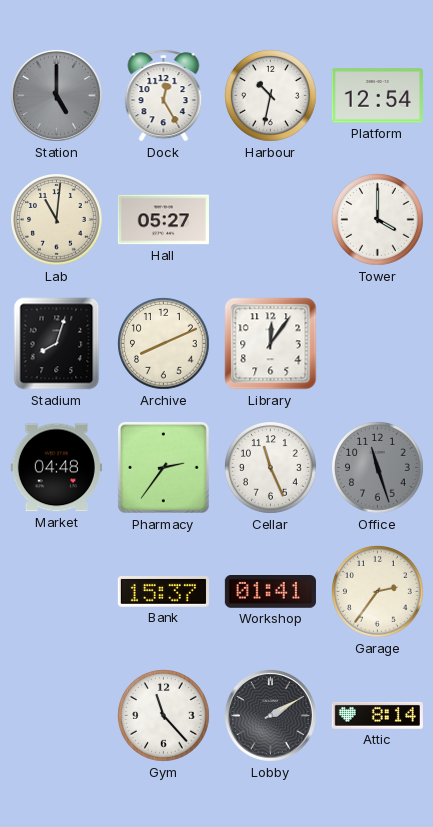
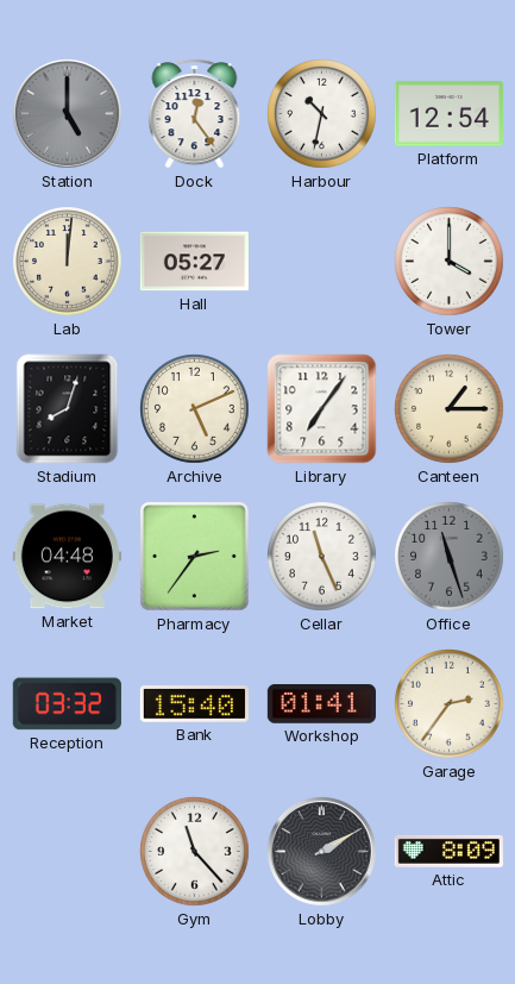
Dock: 12:25 -> 12:24
Lab: 11:01 -> 12:01
Archive: 8:11 -> 5:11
Library: 12:06 -> 7:06
Canteen: none -> 1:15
Reception: none -> 03:32
Bank: 15:37 -> 15:40
Attic: 8:14 -> 8:09
